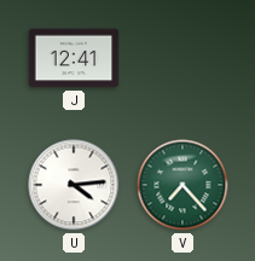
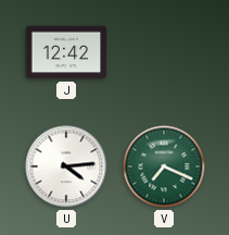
J: 12:41 -> 12:42
V: 7:23 -> 7:19
